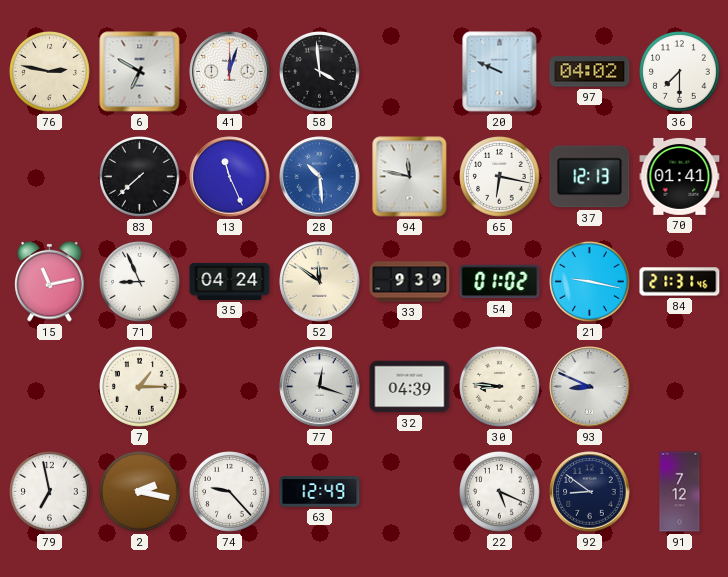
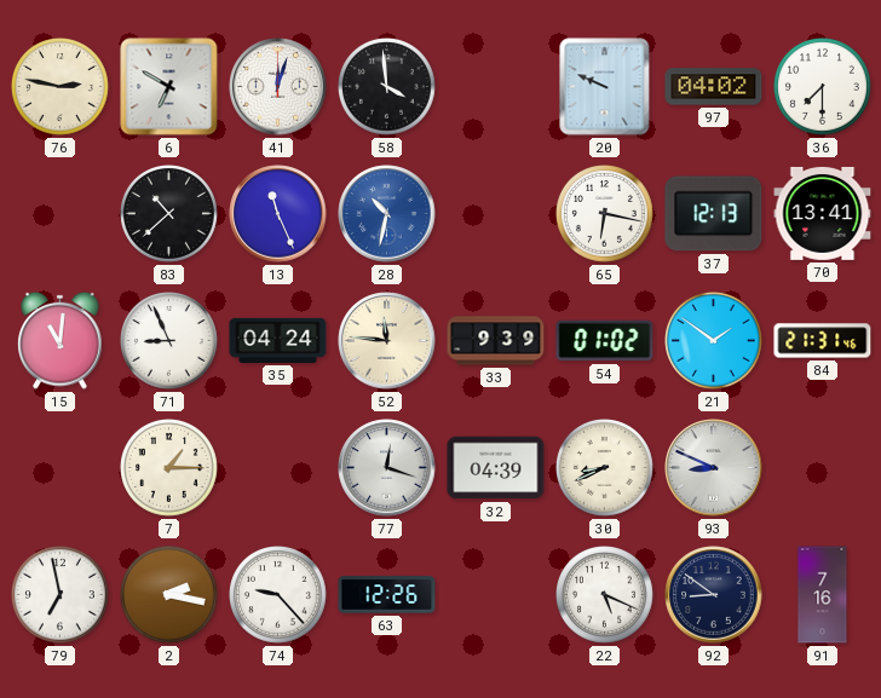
83: 7:38 -> 10:38
28: 10:29 -> 10:32
94: 11:47 -> none
70: 01:41 -> 13:41
15: 11:13 -> 11:01
52: 11:51 -> 11:46
21: 9:17 -> 1:51
30: 8:46 -> 8:41
63: 12:49 -> 12:26
91: 7:12 -> 7:16
